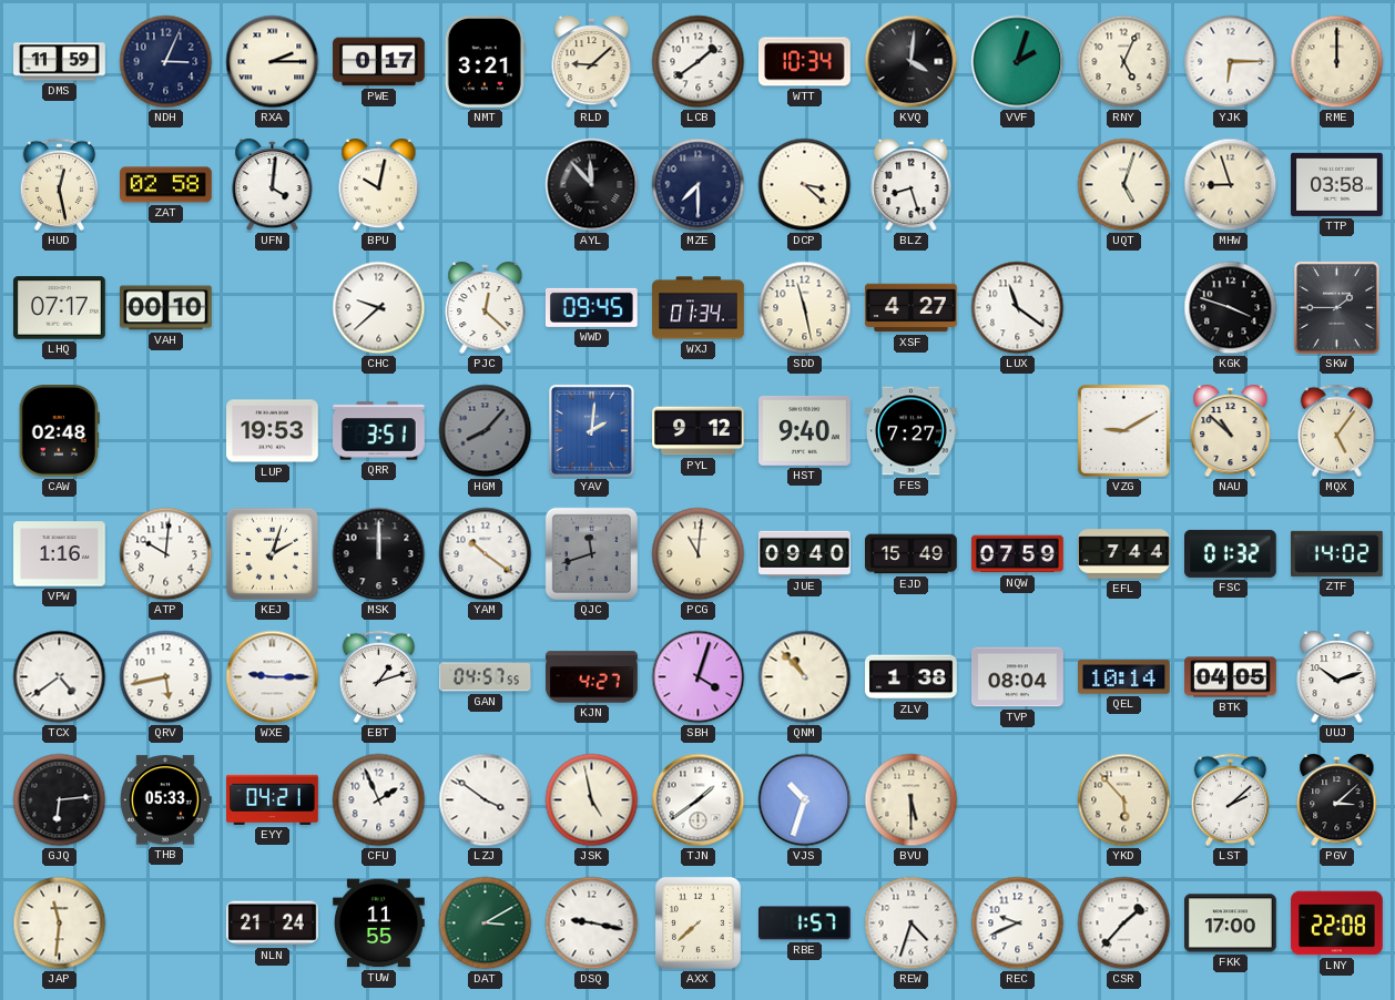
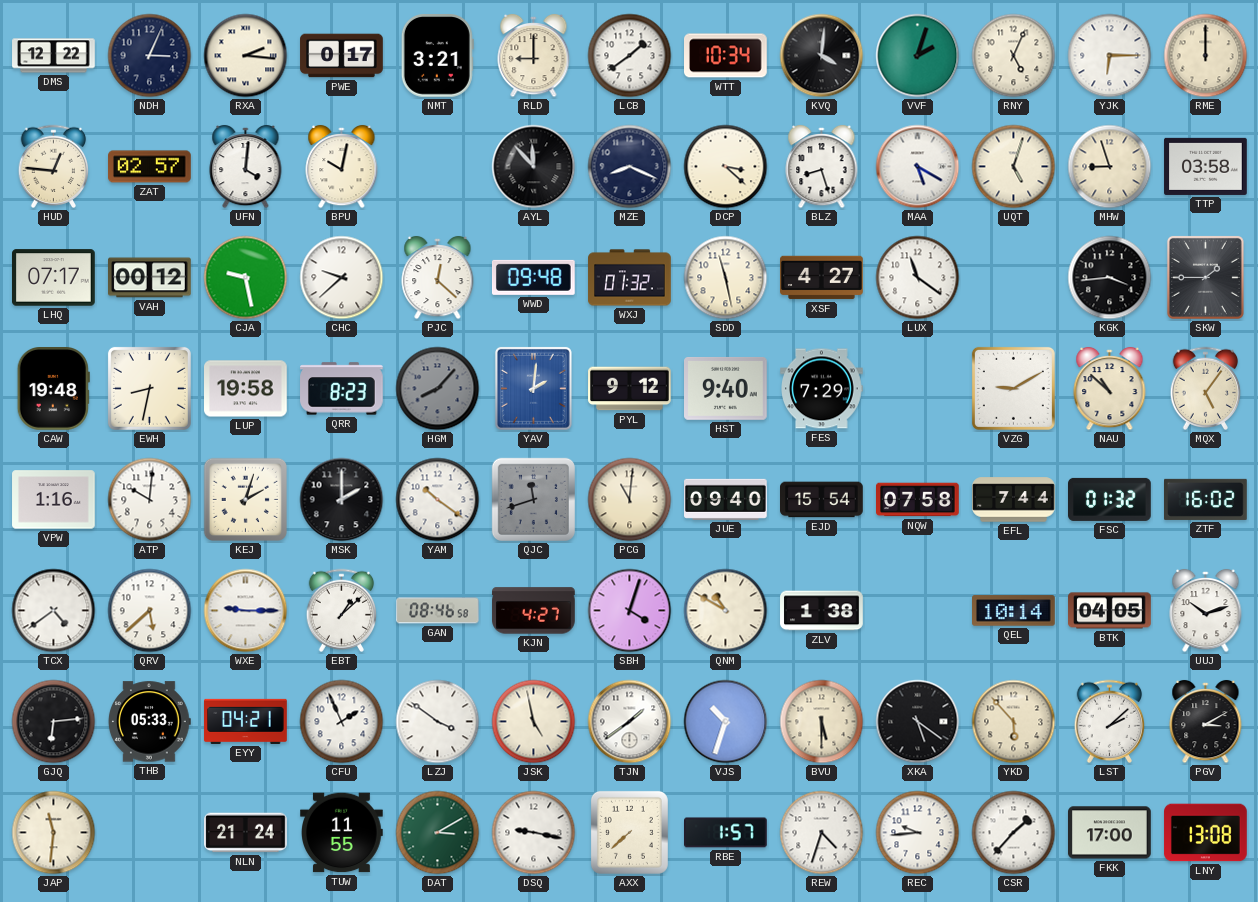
DMS: 11:59 -> 12:22
RXA: 2:15 -> 2:16
RLD: 9:08 -> 9:00
HUD: 12:28 -> 12:46
ZAT: 02:58 -> 02:57
MZE: 7:30 -> 8:19
MAA: none -> 5:20
VAH: 00:10 -> 00:12
CJA: none -> 9:28
WWD: 09:45 -> 09:48
WXJ: 01:34 -> 01:32
KGK: 3:48 -> 3:44
CAW: 02:48 -> 19:48
EWH: none -> 8:32
LUP: 19:53 -> 19:58
QRR: 3:51 -> 8:23
FES: 7:27 -> 7:29
MSK: 12:00 -> 2:00
EJD: 15:49 -> 15:54
NQW: 07:59 -> 07:58
ZTF: 14:02 -> 16:02
QRV: 5:43 -> 5:38
EBT: 1:12 -> 1:08
GAN: 04:57 -> 08:46
QNM: 10:53 -> 10:50
TVP: 08:04 -> none
XKA: none -> 5:21
PGV: 3:08 -> 3:10
REC: 9:41 -> 9:44
LNY: 22:08 -> 13:08
